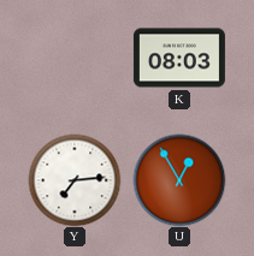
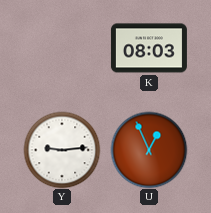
Y: 7:14 -> 9:14
U: 12:55 -> 12:56
